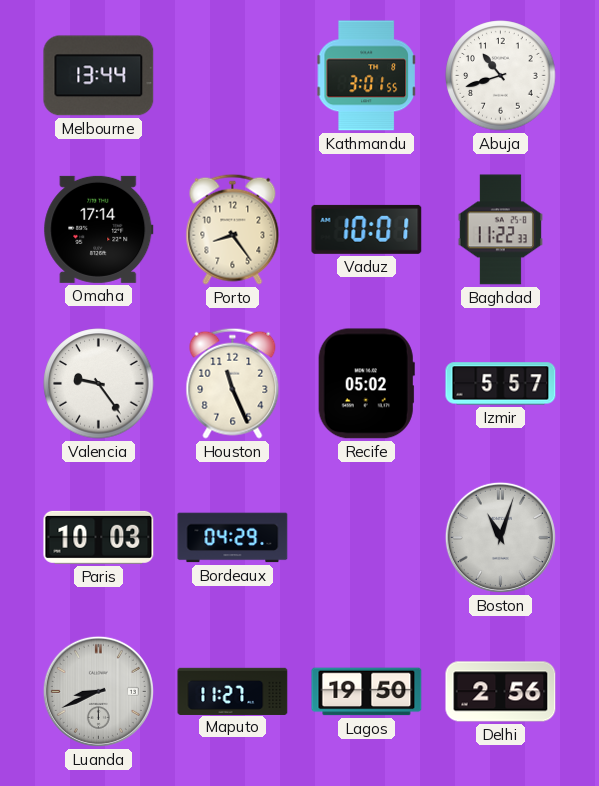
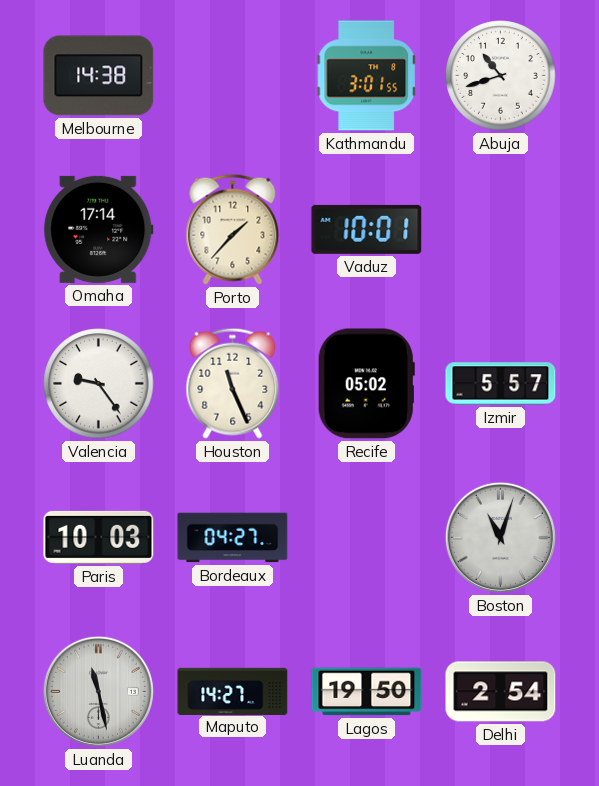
Melbourne: 13:44 -> 14:38
Porto: 8:24 -> 1:37
Baghdad: 11:22 -> none
Bordeaux: 04:29 -> 04:27
Luanda: 8:41 -> 11:28
Maputo: 11:27 -> 14:27
Delhi: 2:56 -> 2:54
